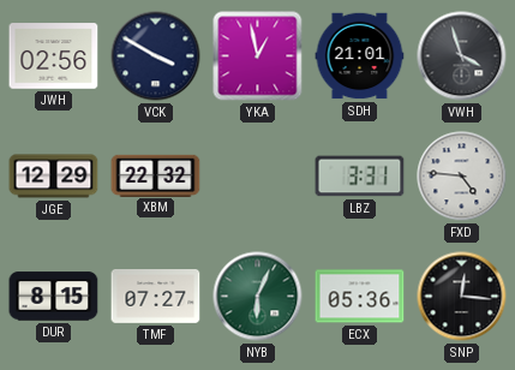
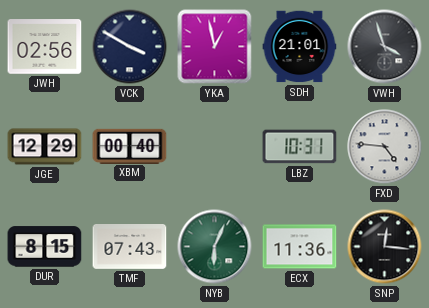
XBM: 22:32 -> 00:40
LBZ: 3:31 -> 10:31
TMF: 07:27 -> 07:43
ECX: 05:36 -> 11:36
